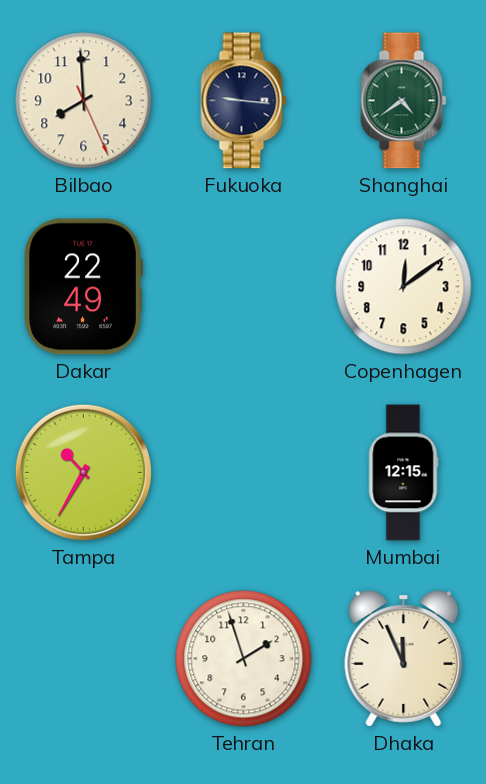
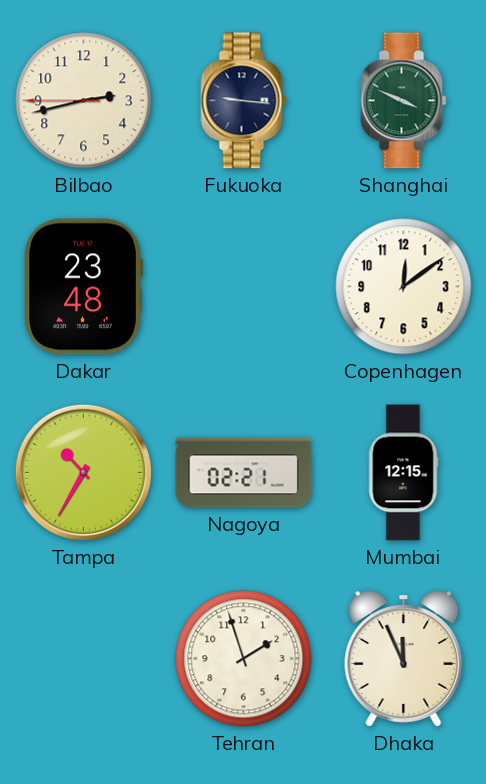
Bilbao: 7:59 -> 2:42
Shanghai: 4:39 -> 3:49
Dakar: 22:49 -> 23:48
Nagoya: none -> 02:21
